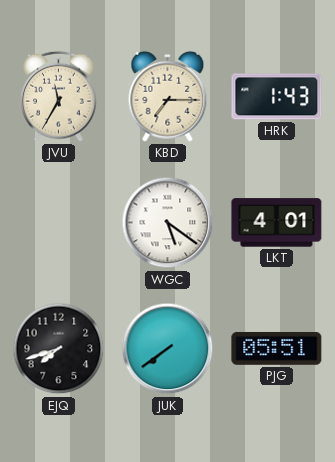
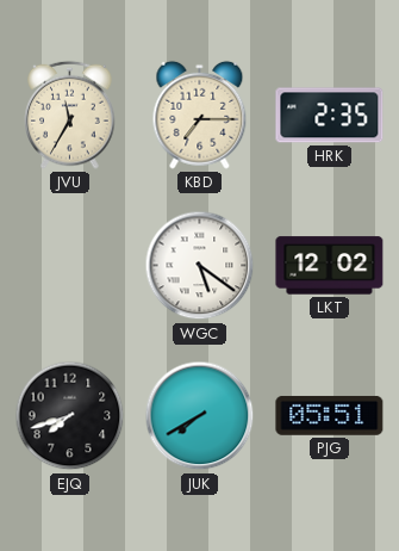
HRK: 1:43 -> 2:35
LKT: 4:01 -> 12:02
JUK: 7:39 -> 7:40
